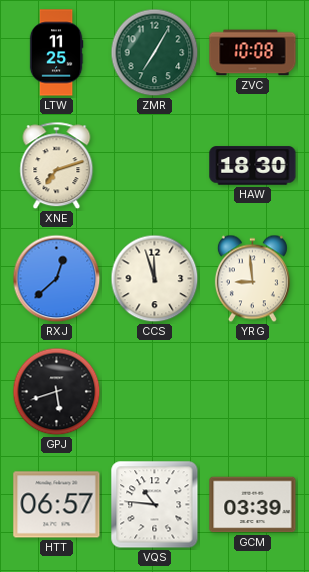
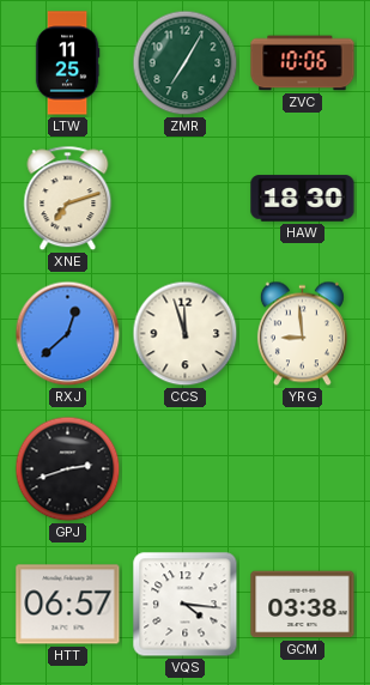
ZVC: 10:08 -> 10:06
GPJ: 5:42 -> 2:42
VQS: 10:46 -> 4:16
GCM: 03:39 -> 03:38
